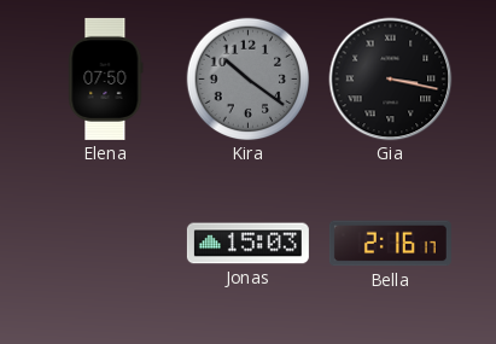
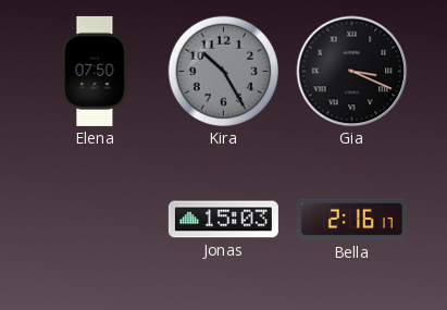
Kira: 10:21 -> 10:25
Gia: 3:17 -> 3:19
